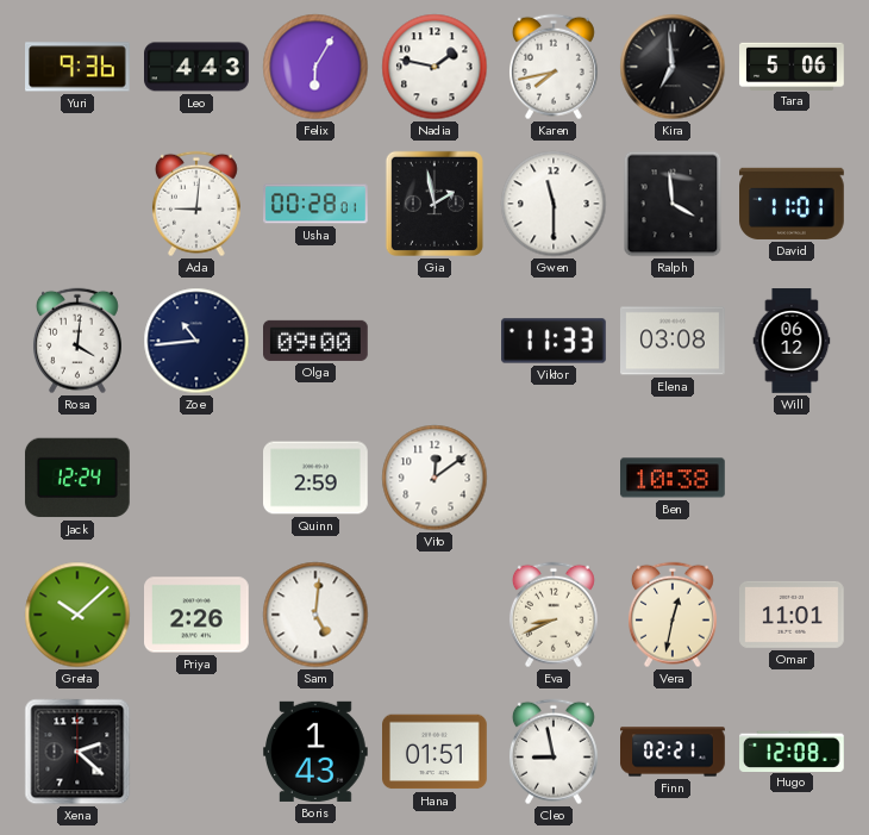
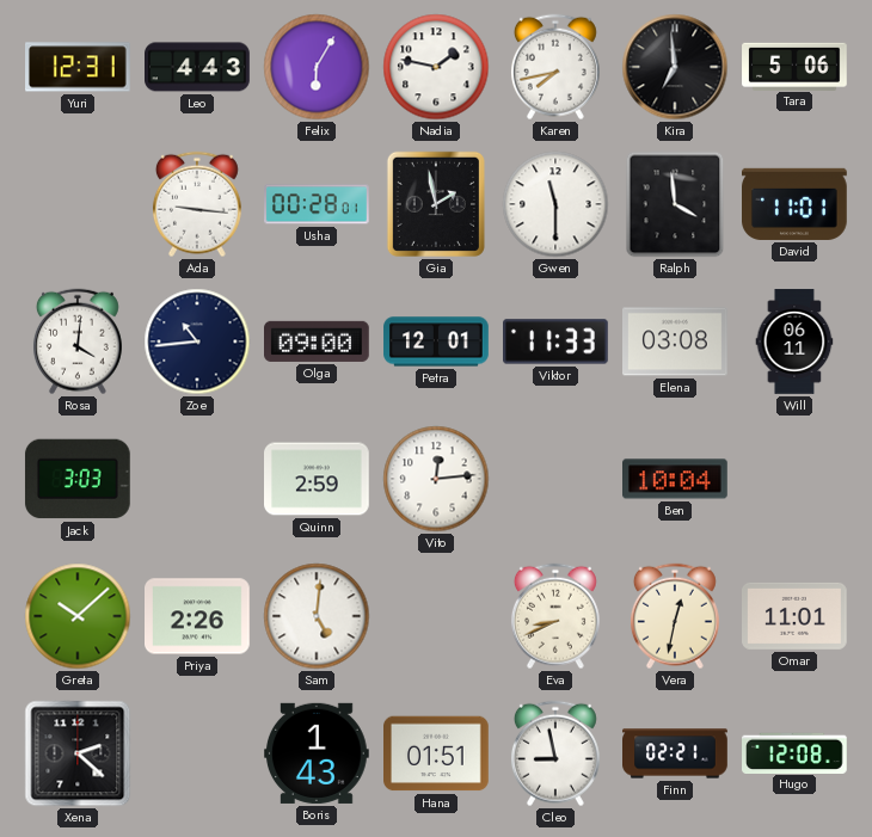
Yuri: 9:36 -> 12:31
Ada: 9:01 -> 9:16
Petra: none -> 12:01
Will: 06:12 -> 06:11
Jack: 12:24 -> 3:03
Vito: 12:09 -> 12:14
Ben: 10:38 -> 10:04
